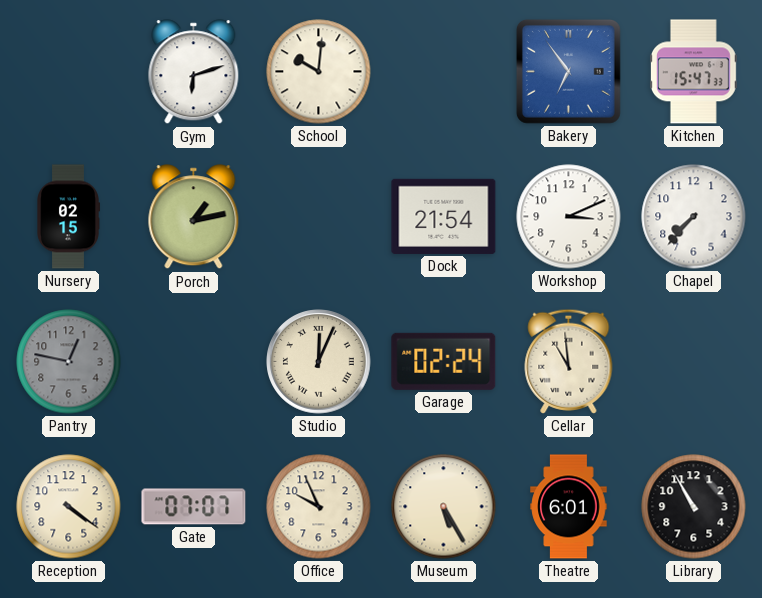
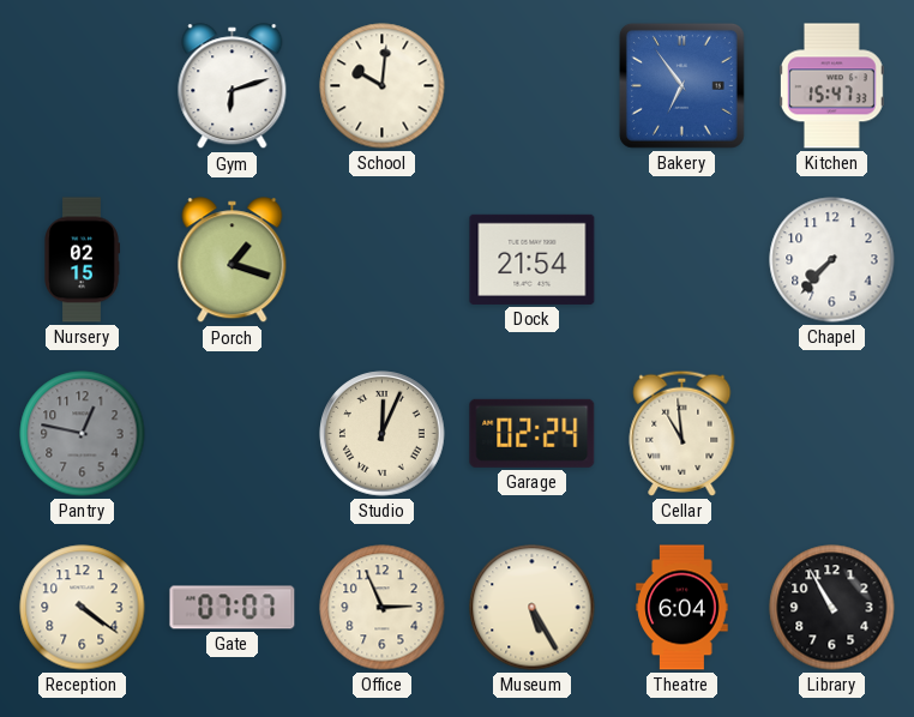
Porch: 1:13 -> 1:18
Workshop: 3:11 -> none
Office: 9:56 -> 2:56
Theatre: 6:01 -> 6:04
